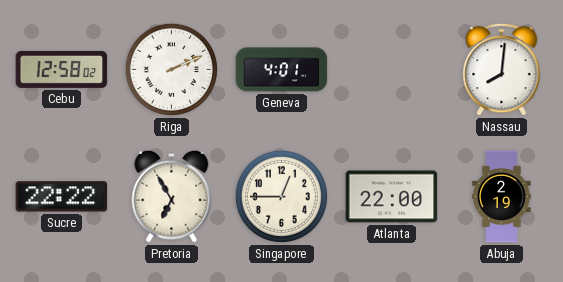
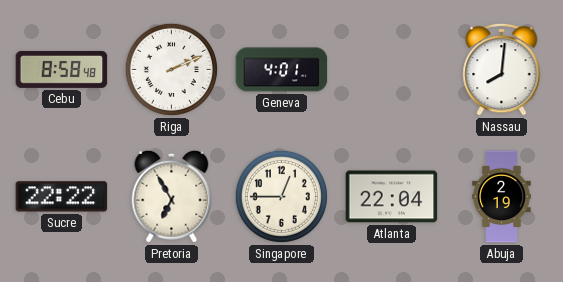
Cebu: 12:58 -> 8:58
Atlanta: 22:00 -> 22:04
